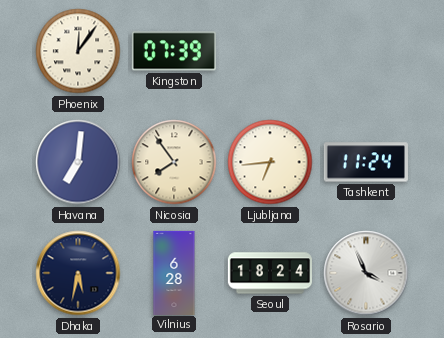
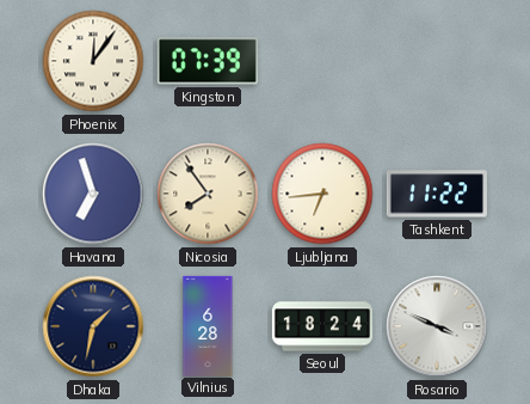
Havana: 7:01 -> 6:57
Tashkent: 11:24 -> 11:22
Dhaka: 5:32 -> 1:32
Rosario: 3:56 -> 3:49
